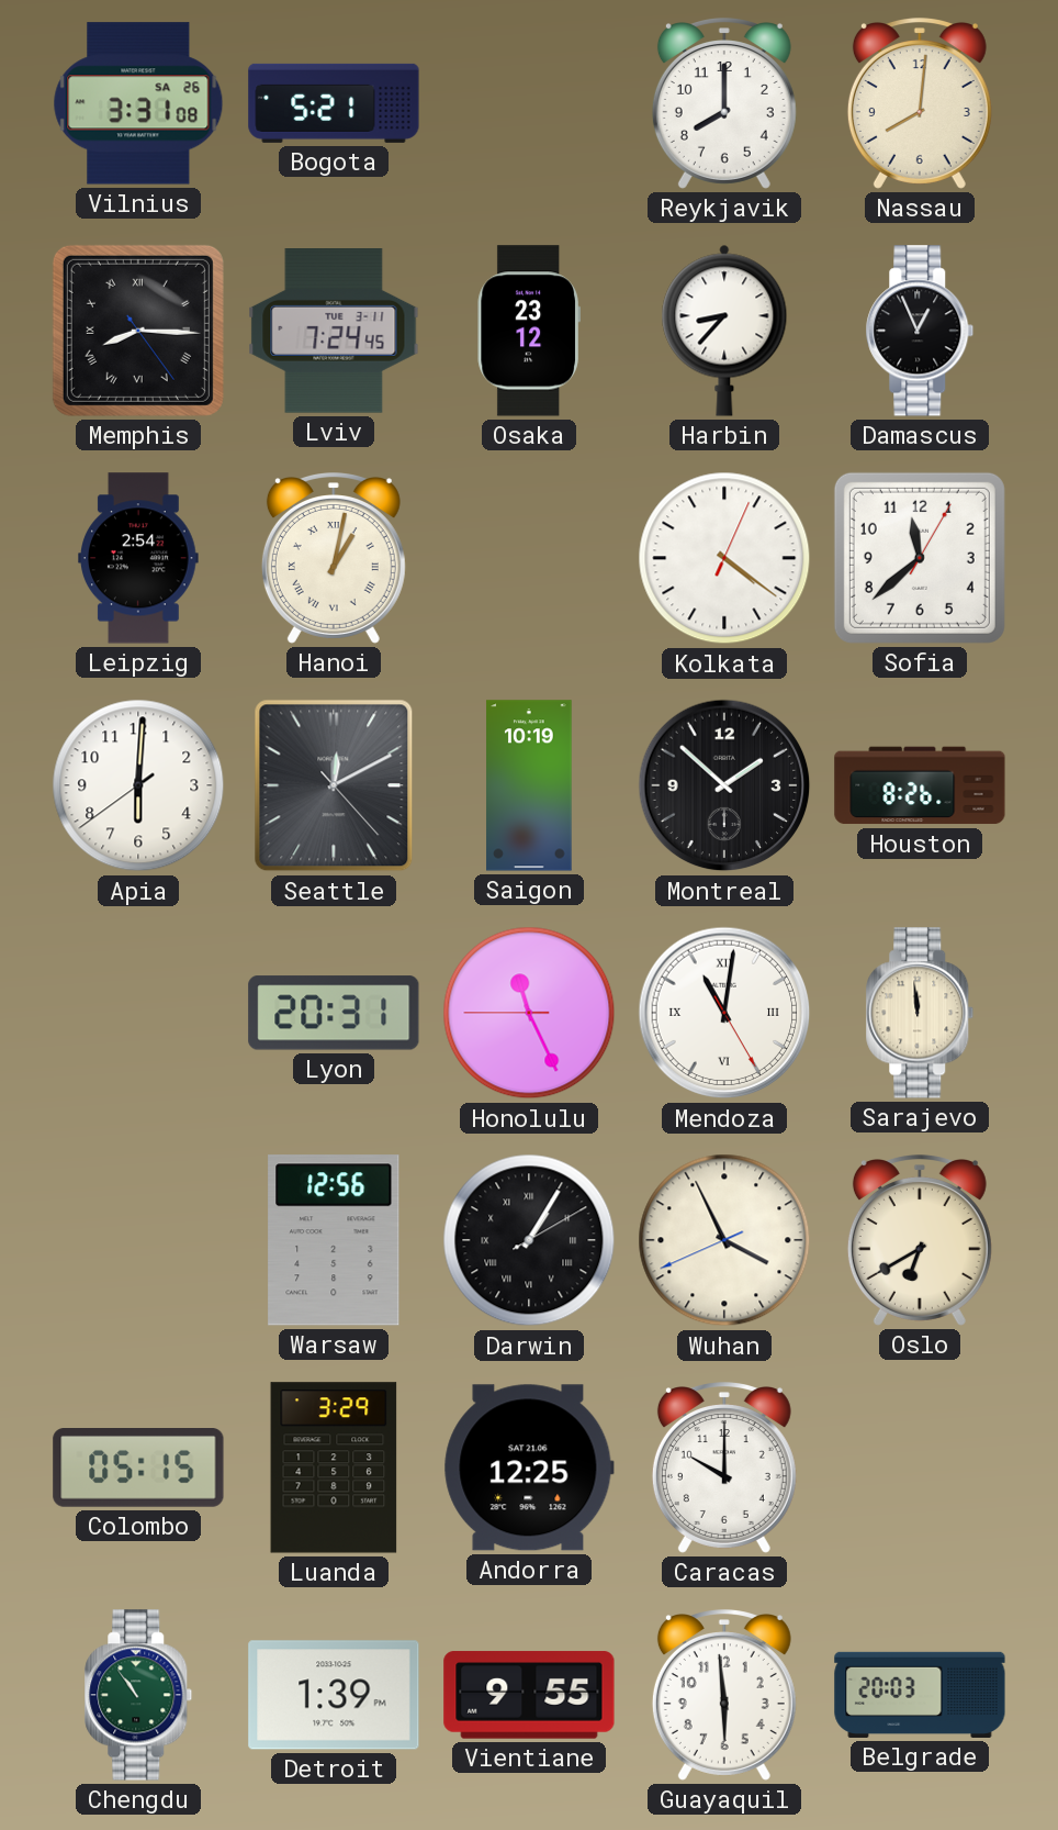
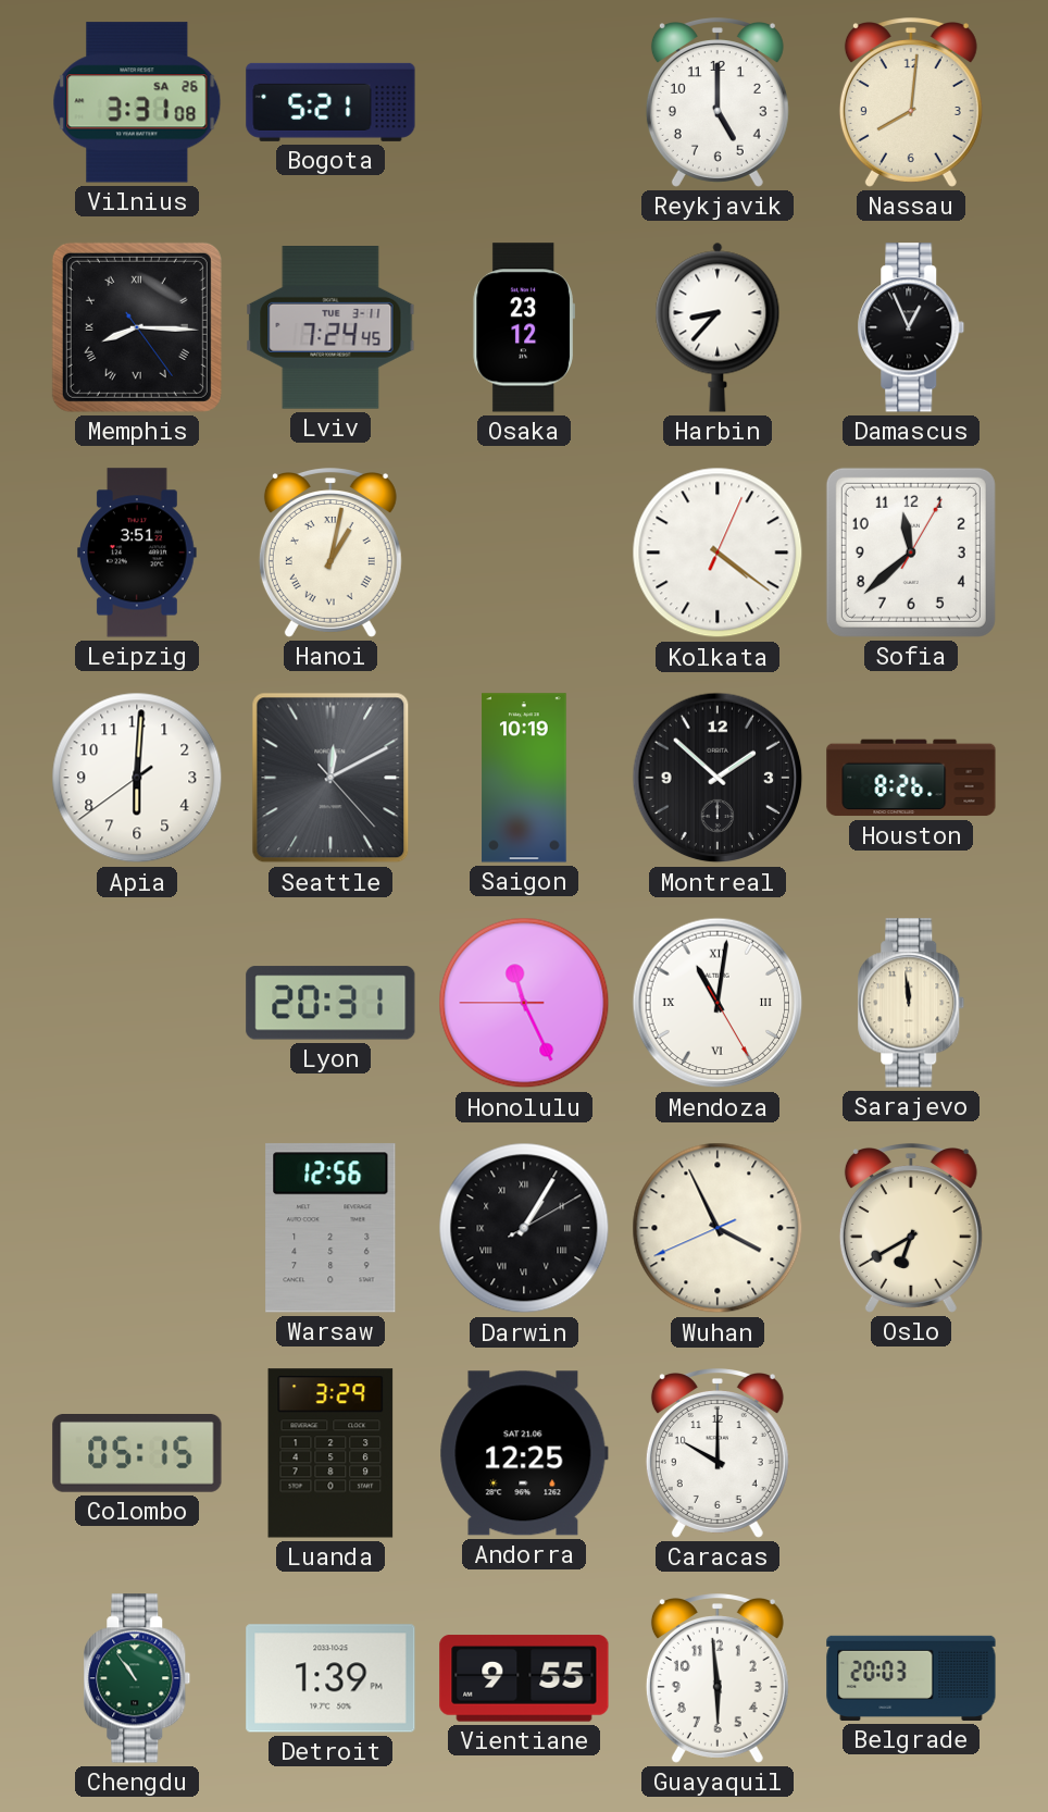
Reykjavik: 8:00 -> 5:00
Leipzig: 2:54 -> 3:51
